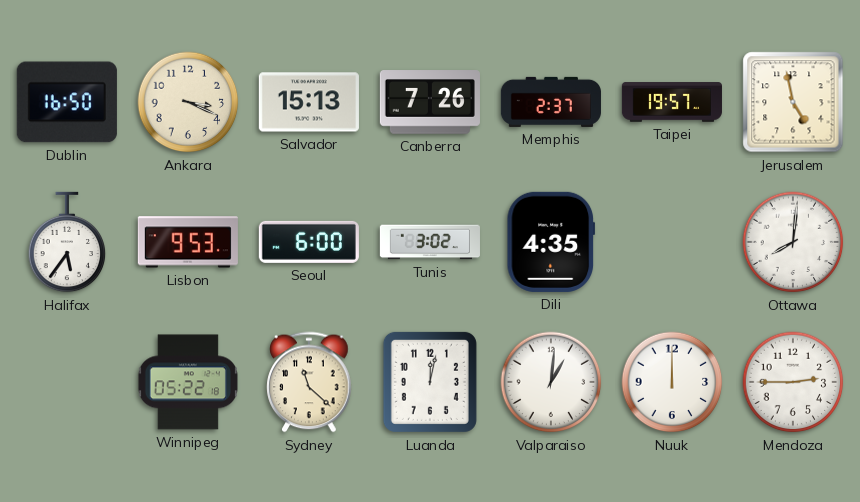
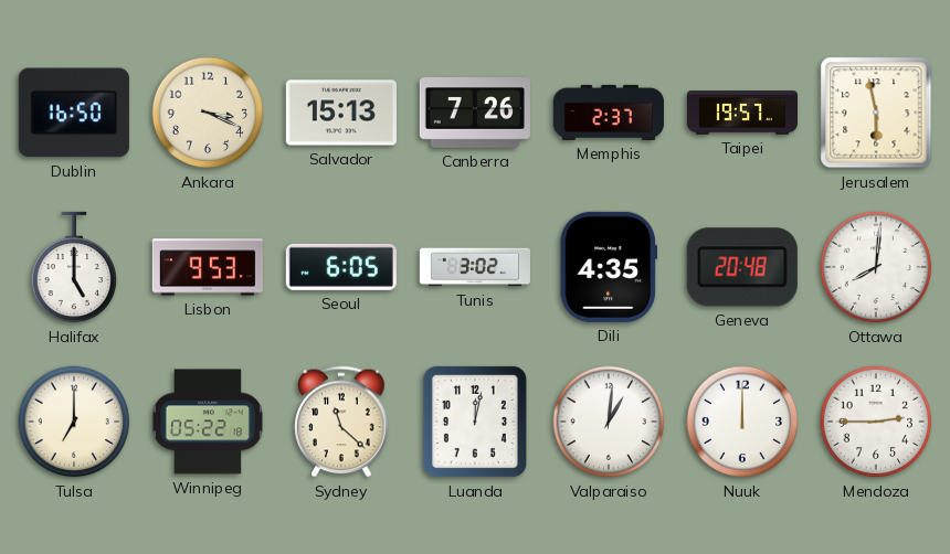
Jerusalem: 4:58 -> 5:58
Halifax: 5:36 -> 5:00
Seoul: 6:00 -> 6:05
Geneva: none -> 20:48
Tulsa: none -> 7:00
